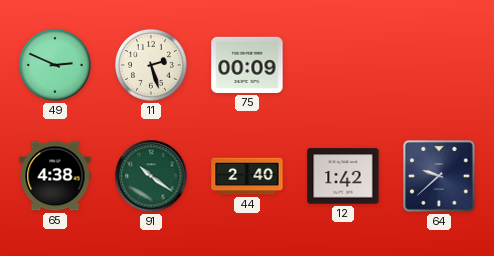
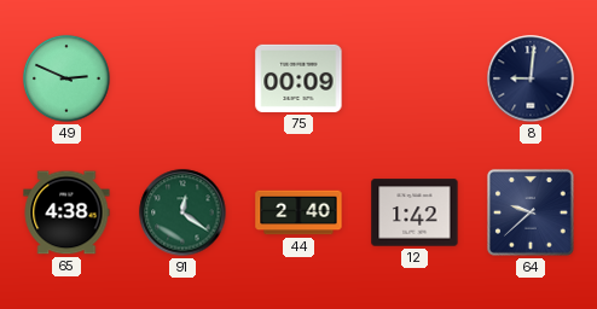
11: 2:27 -> none
8: none -> 9:01
91: 10:21 -> 12:21
